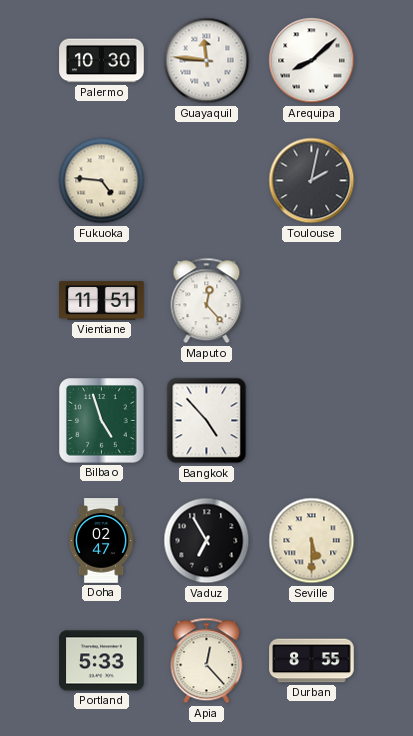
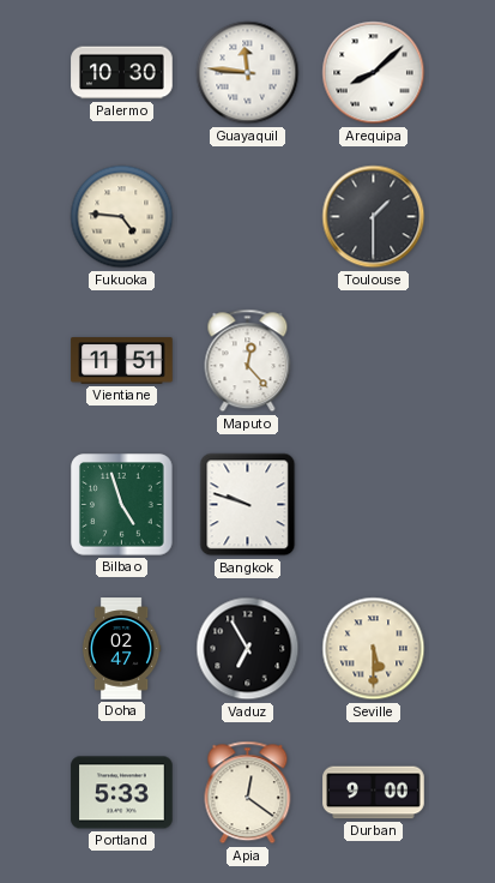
Toulouse: 2:02 -> 1:30
Bangkok: 4:53 -> 9:48
Apia: 12:23 -> 12:21
Durban: 8:55 -> 9:00
